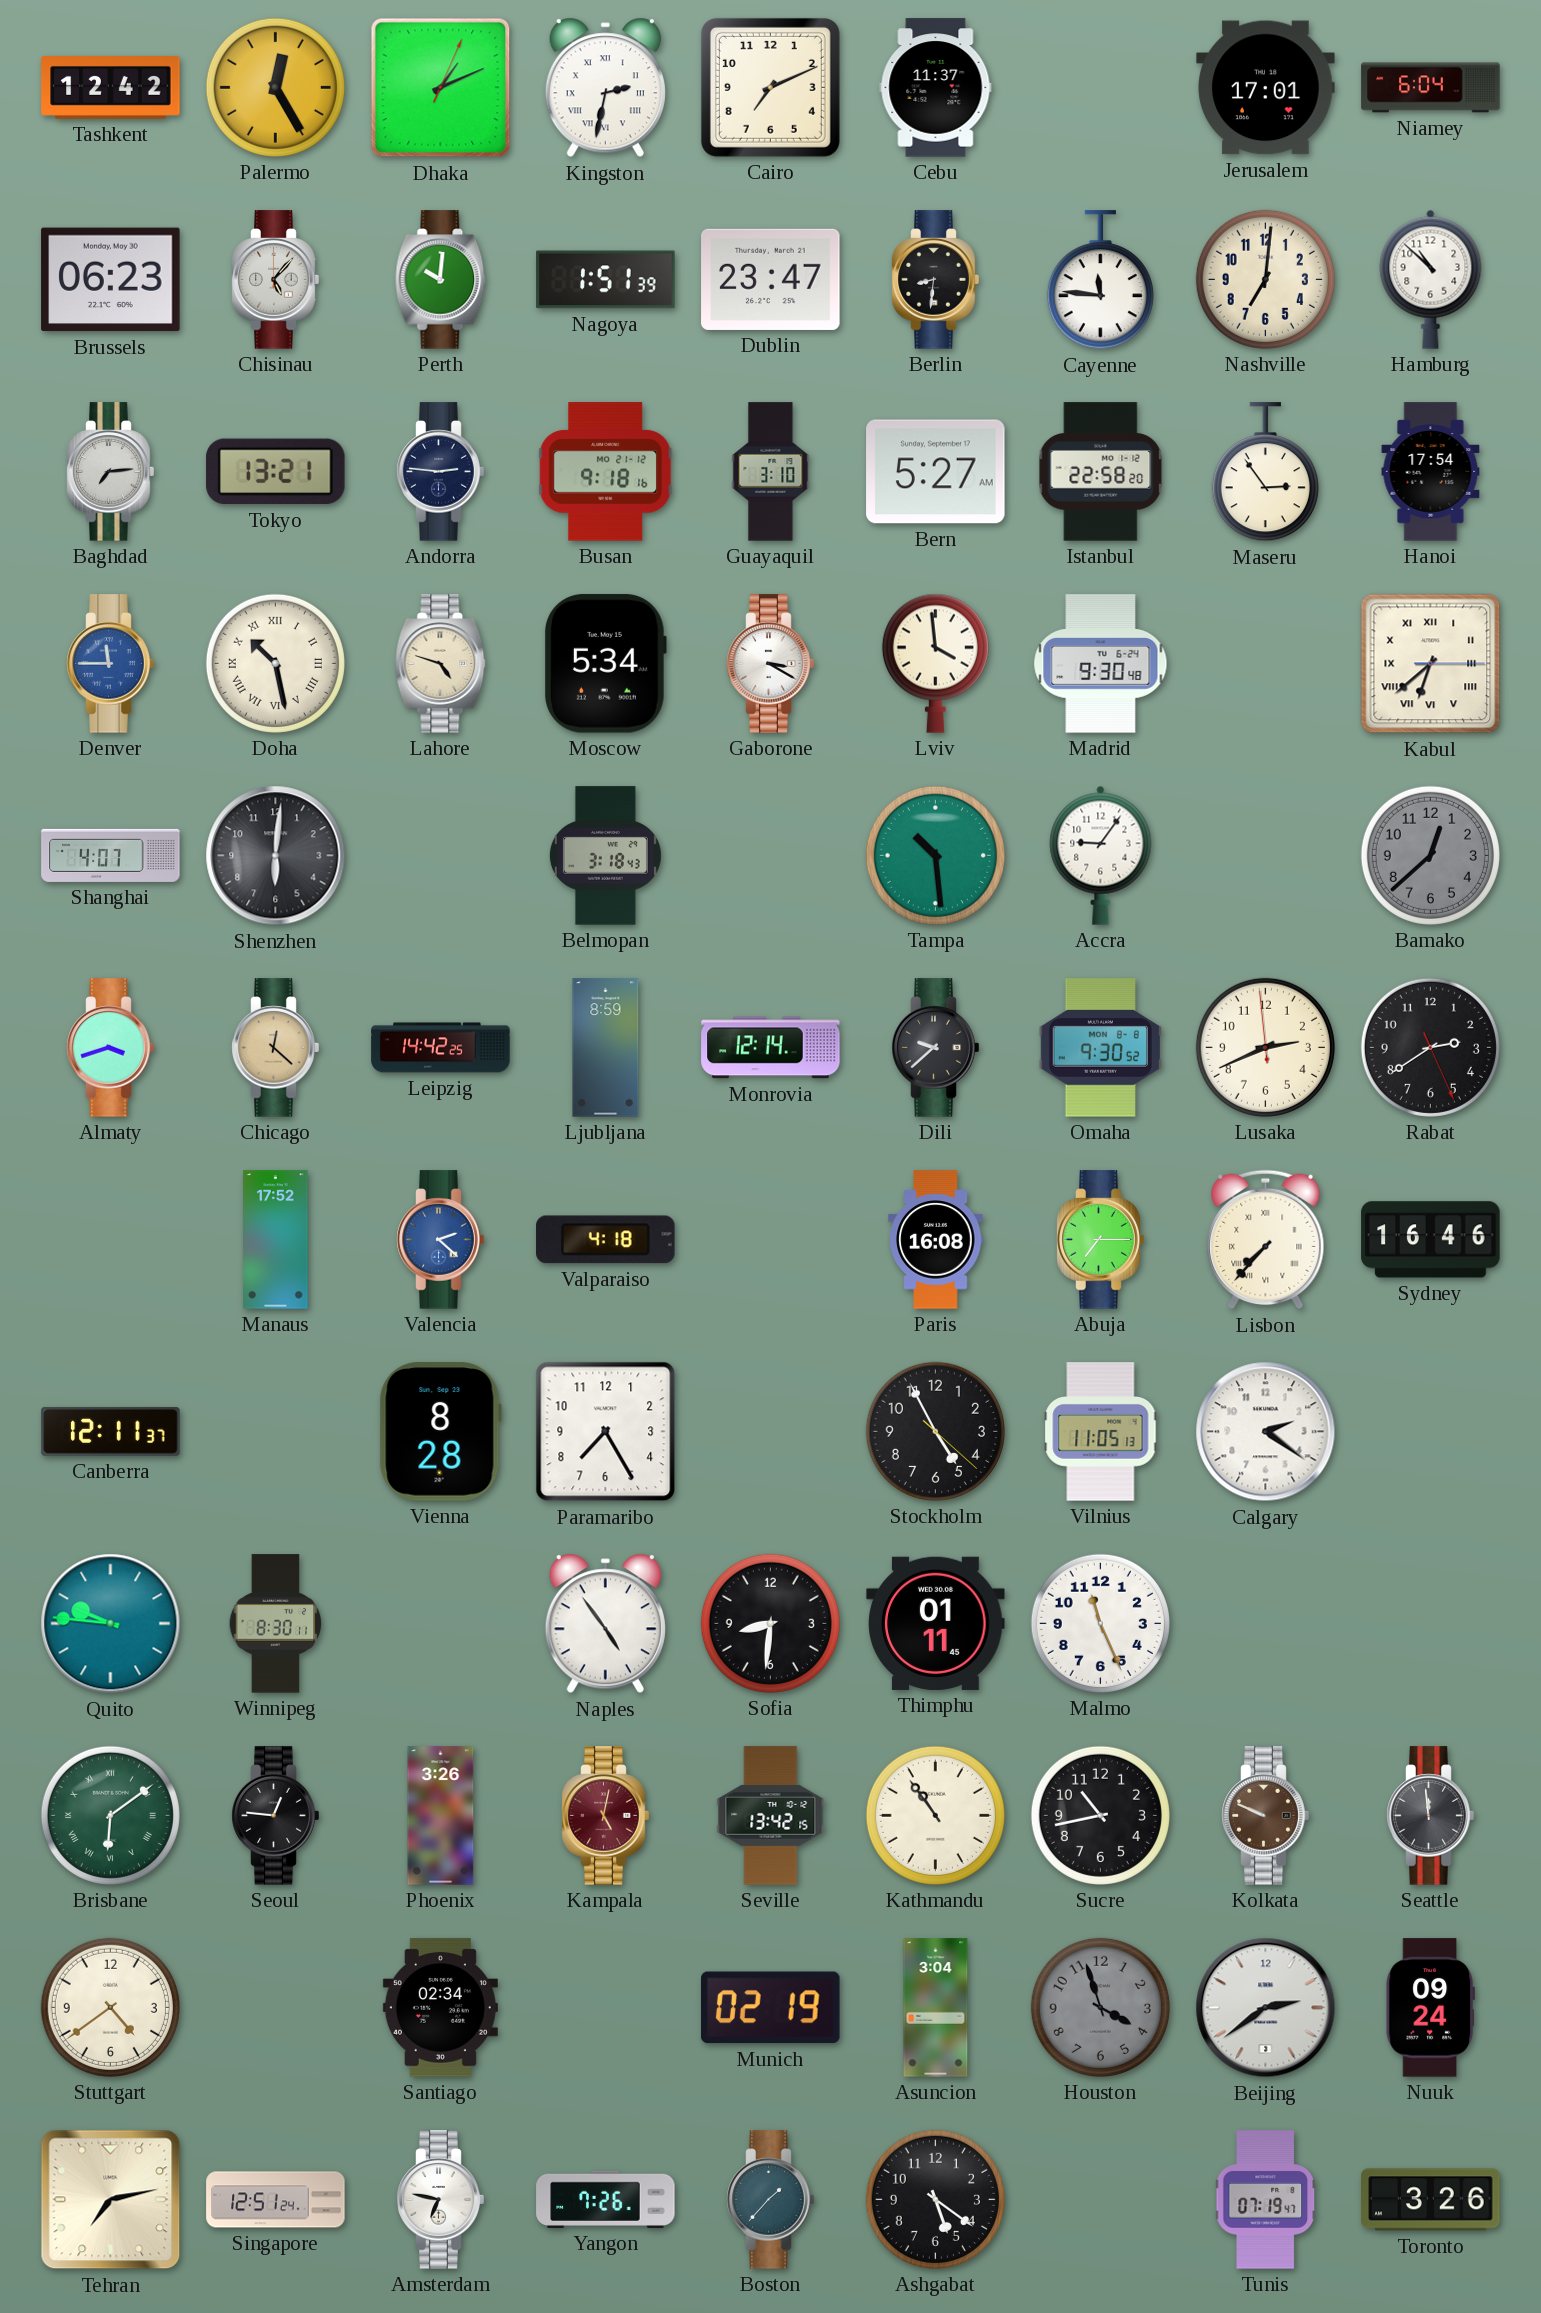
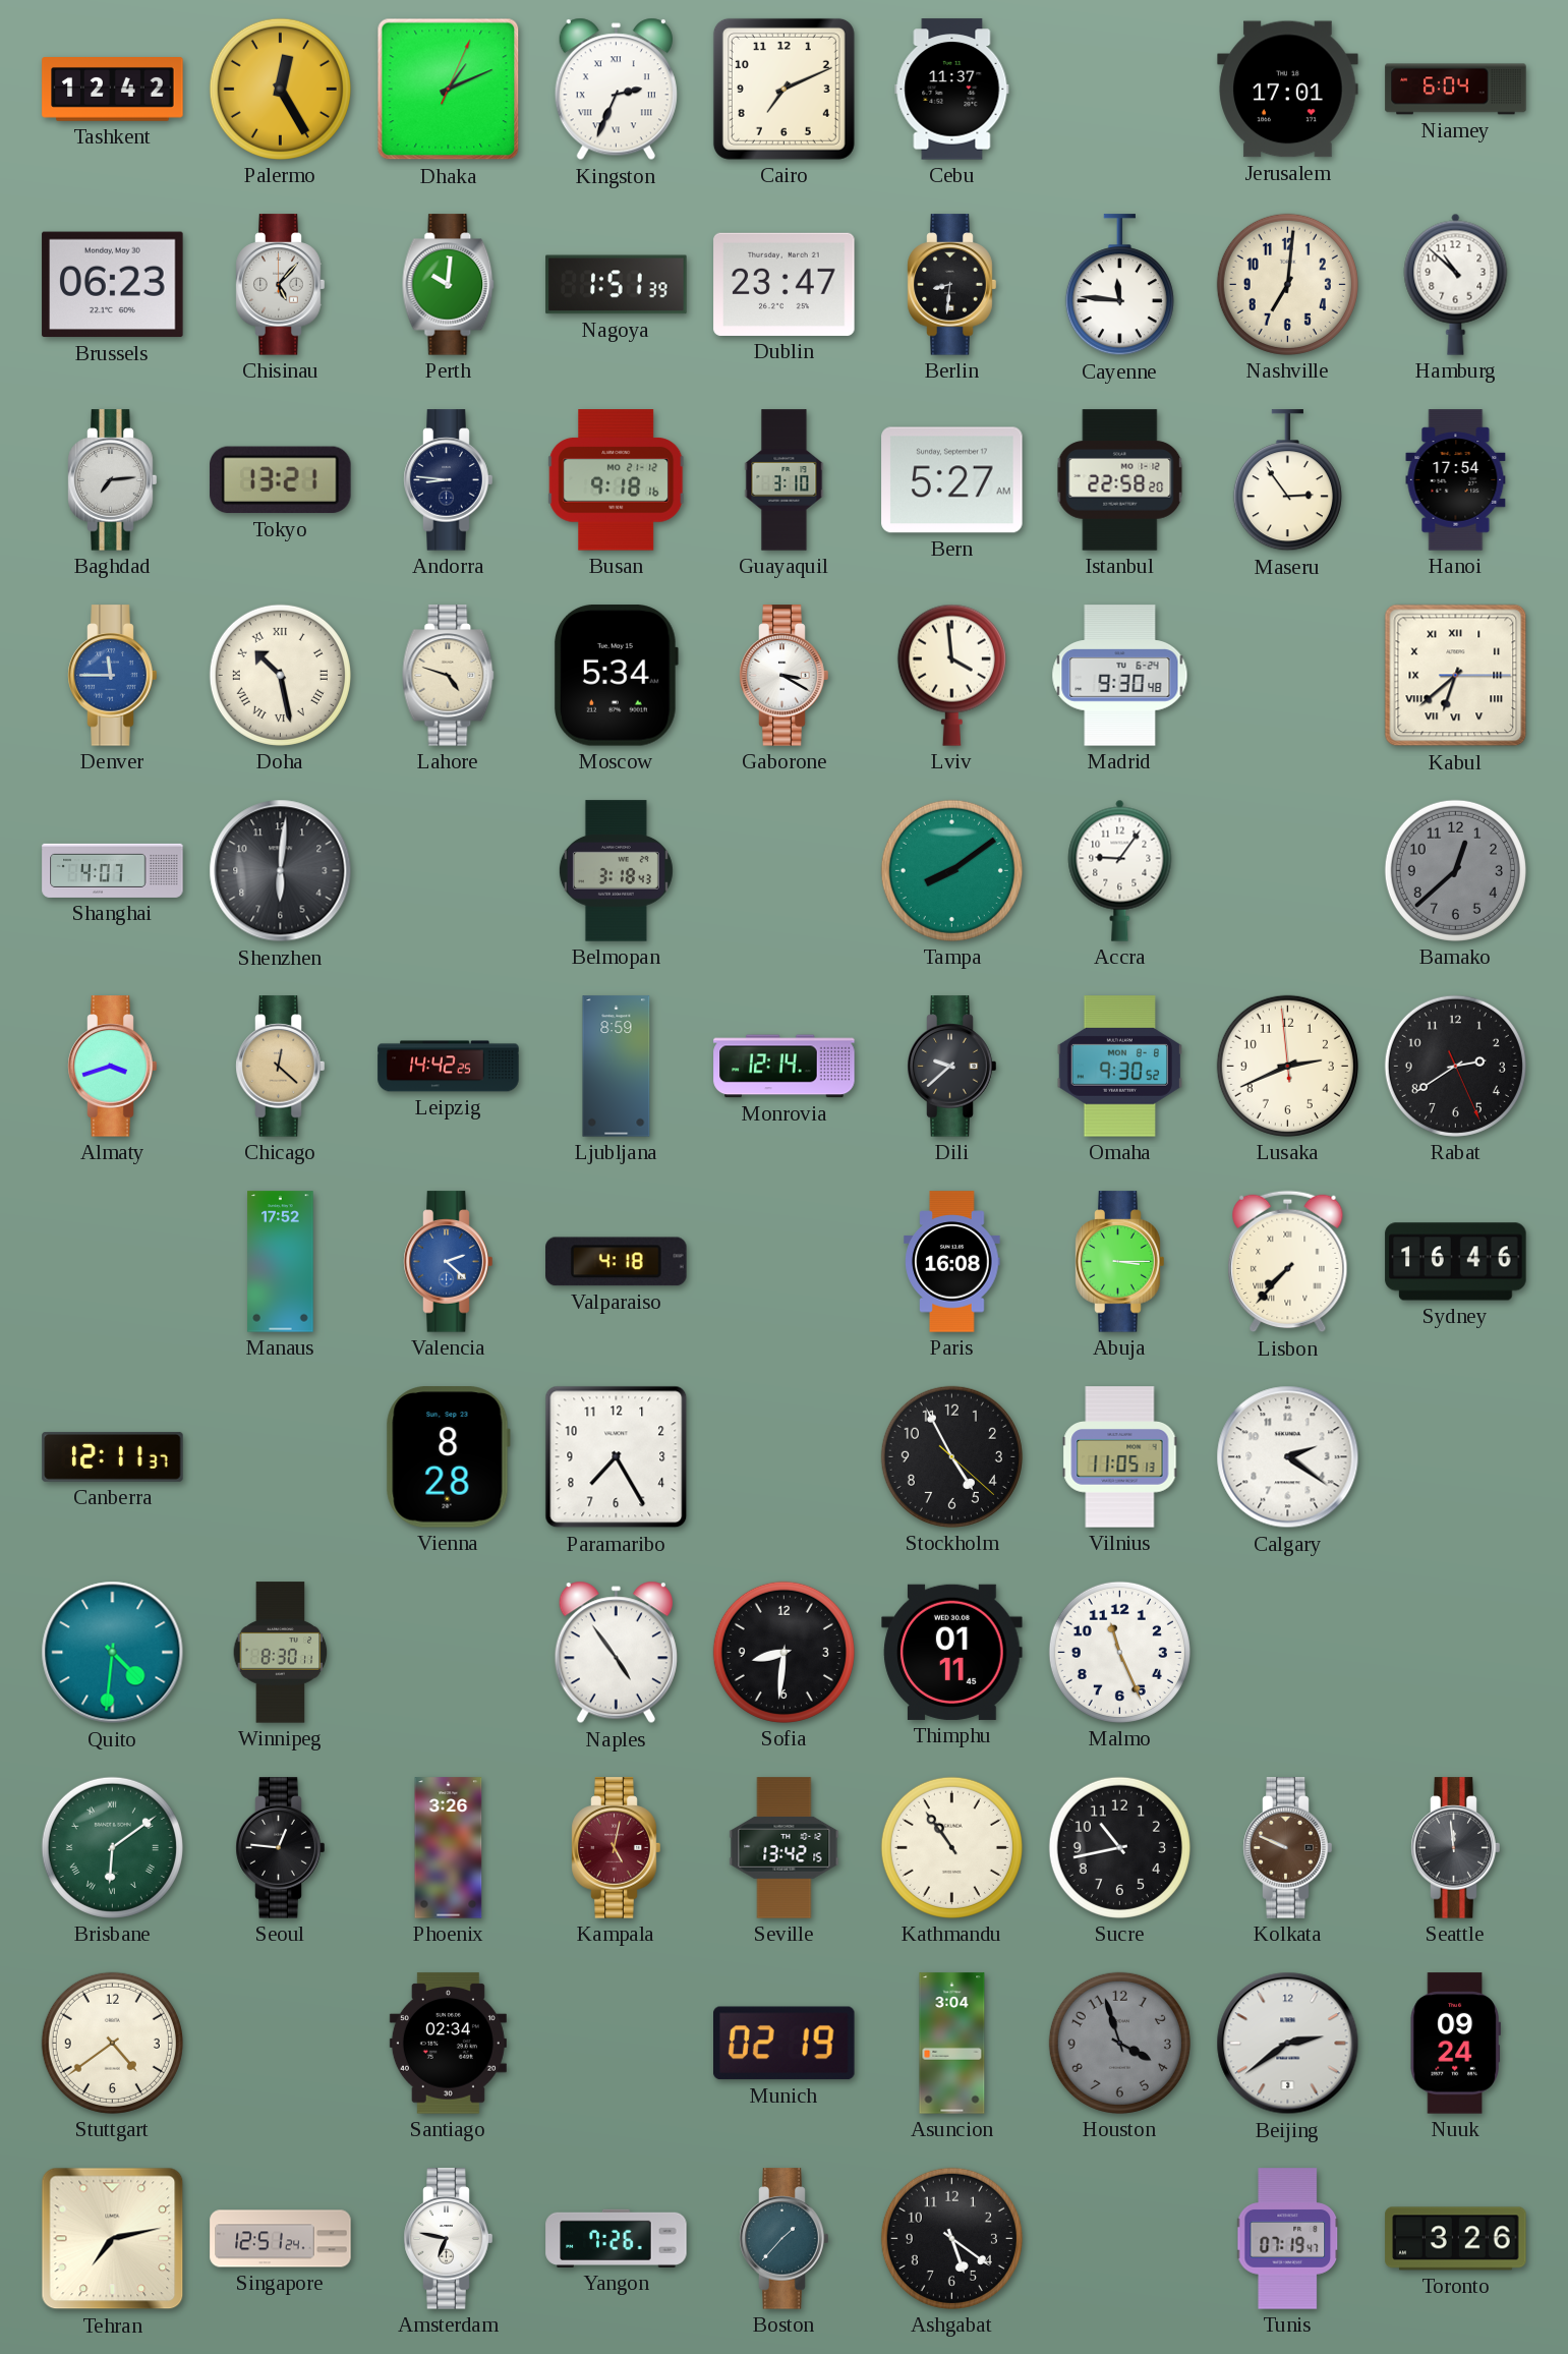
Kingston: 2:32 -> 2:34
Andorra: 2:46 -> 8:46
Tampa: 10:29 -> 8:09
Abuja: 7:15 -> 3:15
Quito: 9:46 -> 4:31
